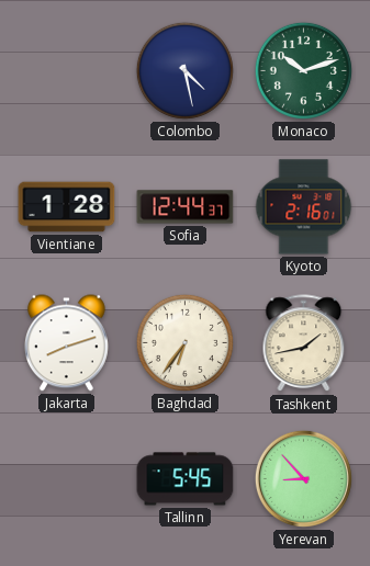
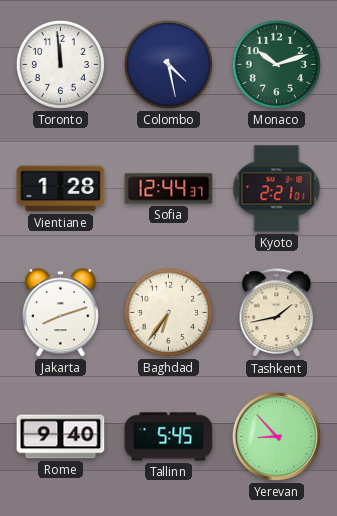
Toronto: none -> 11:59
Kyoto: 2:16 -> 2:21
Rome: none -> 9:40
